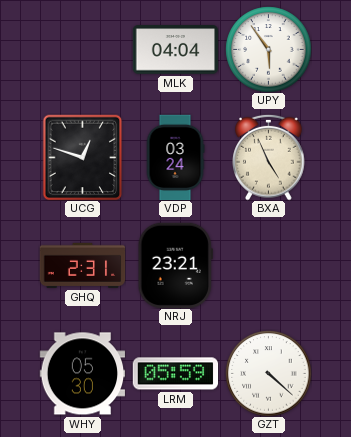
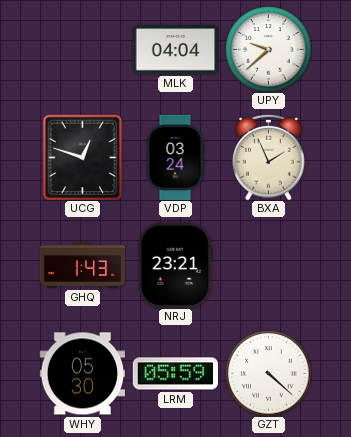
UPY: 5:54 -> 9:38
BXA: 4:56 -> 1:56
GHQ: 2:31 -> 1:43
